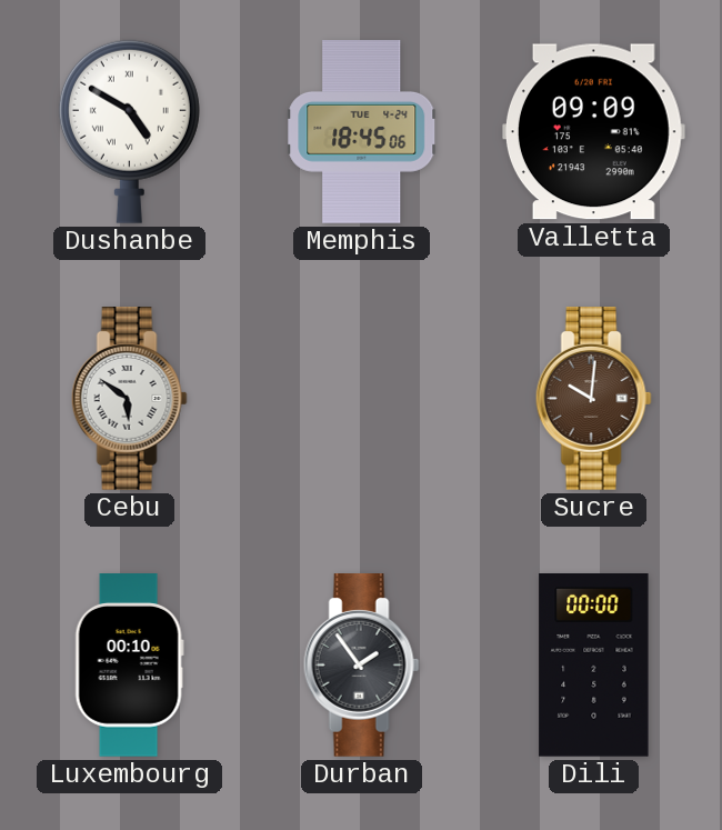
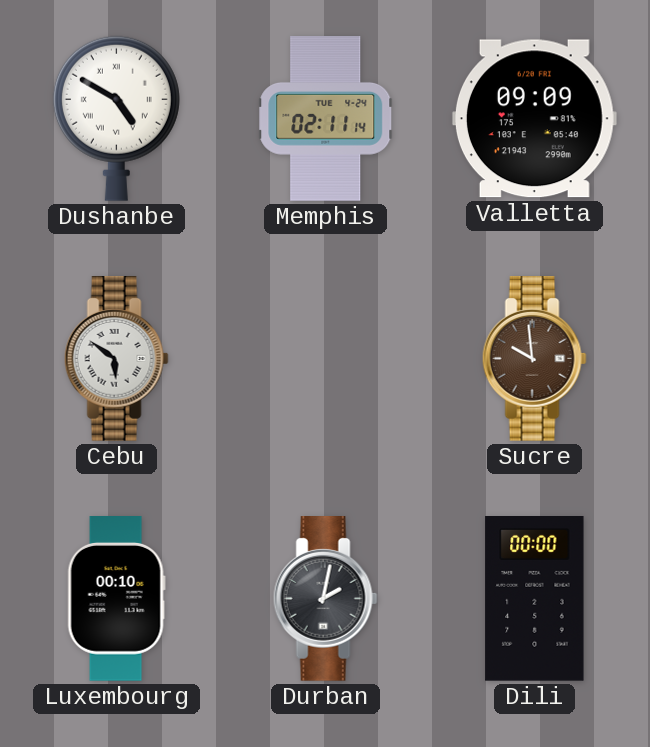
Memphis: 18:45 -> 02:11
Sucre: 10:01 -> 9:59
Durban: 1:54 -> 2:02
